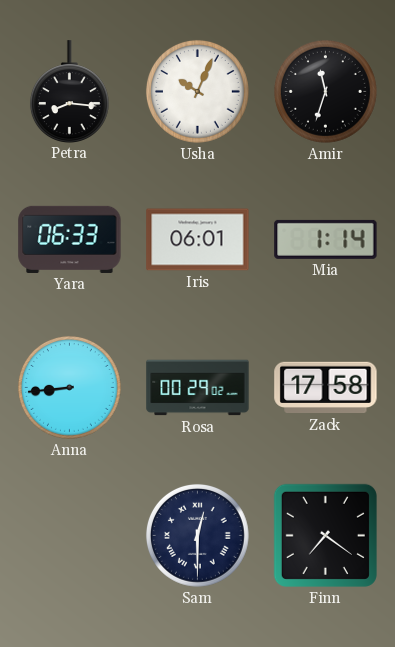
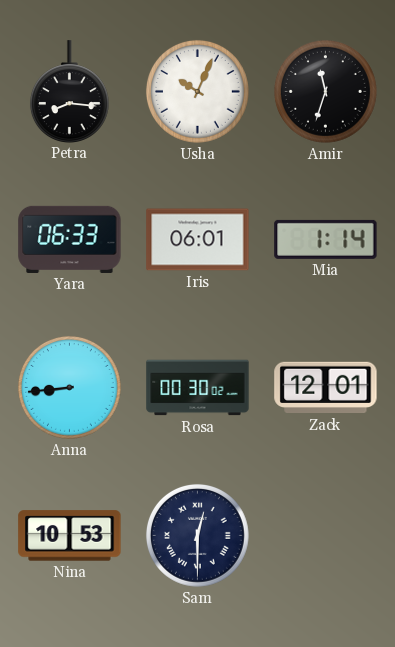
Rosa: 00:29 -> 00:30
Zack: 17:58 -> 12:01
Nina: none -> 10:53
Finn: 7:21 -> none
